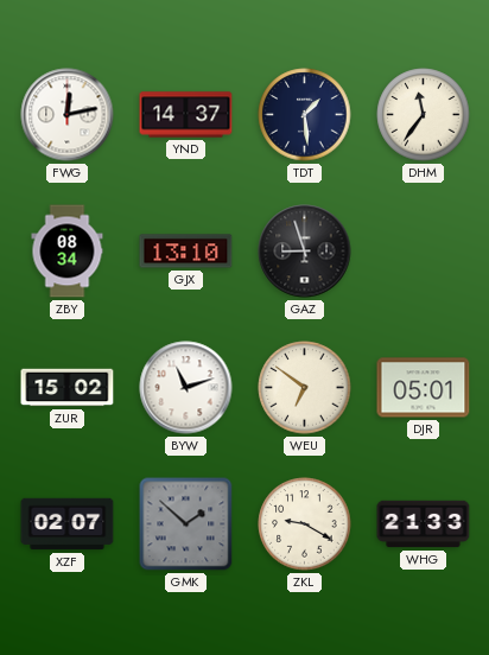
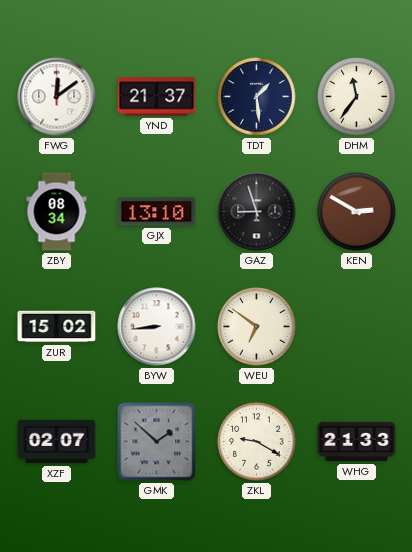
FWG: 12:13 -> 12:09
YND: 14:37 -> 21:37
KEN: none -> 2:50
BYW: 11:12 -> 8:44
DJR: 05:01 -> none
